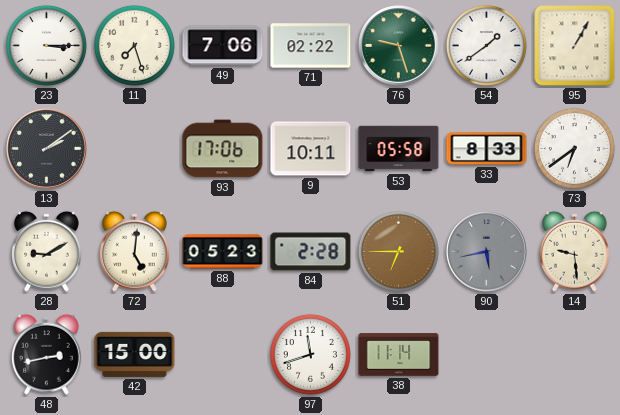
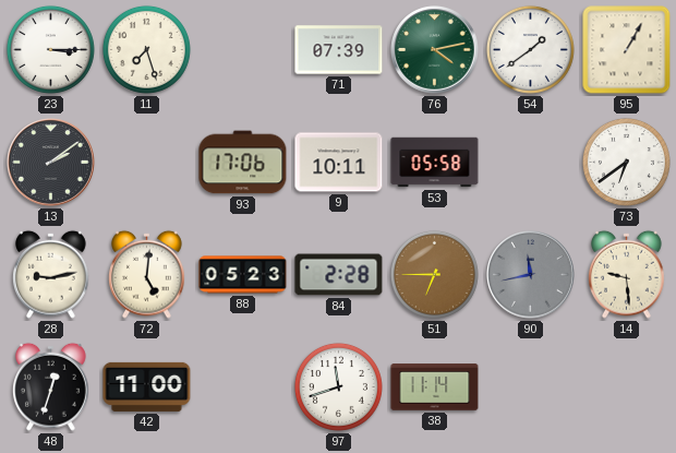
49: 7:06 -> none
71: 02:22 -> 07:39
76: 9:27 -> 4:13
33: 8:33 -> none
28: 9:10 -> 9:13
90: 5:43 -> 11:43
48: 2:43 -> 12:33
42: 15:00 -> 11:00
